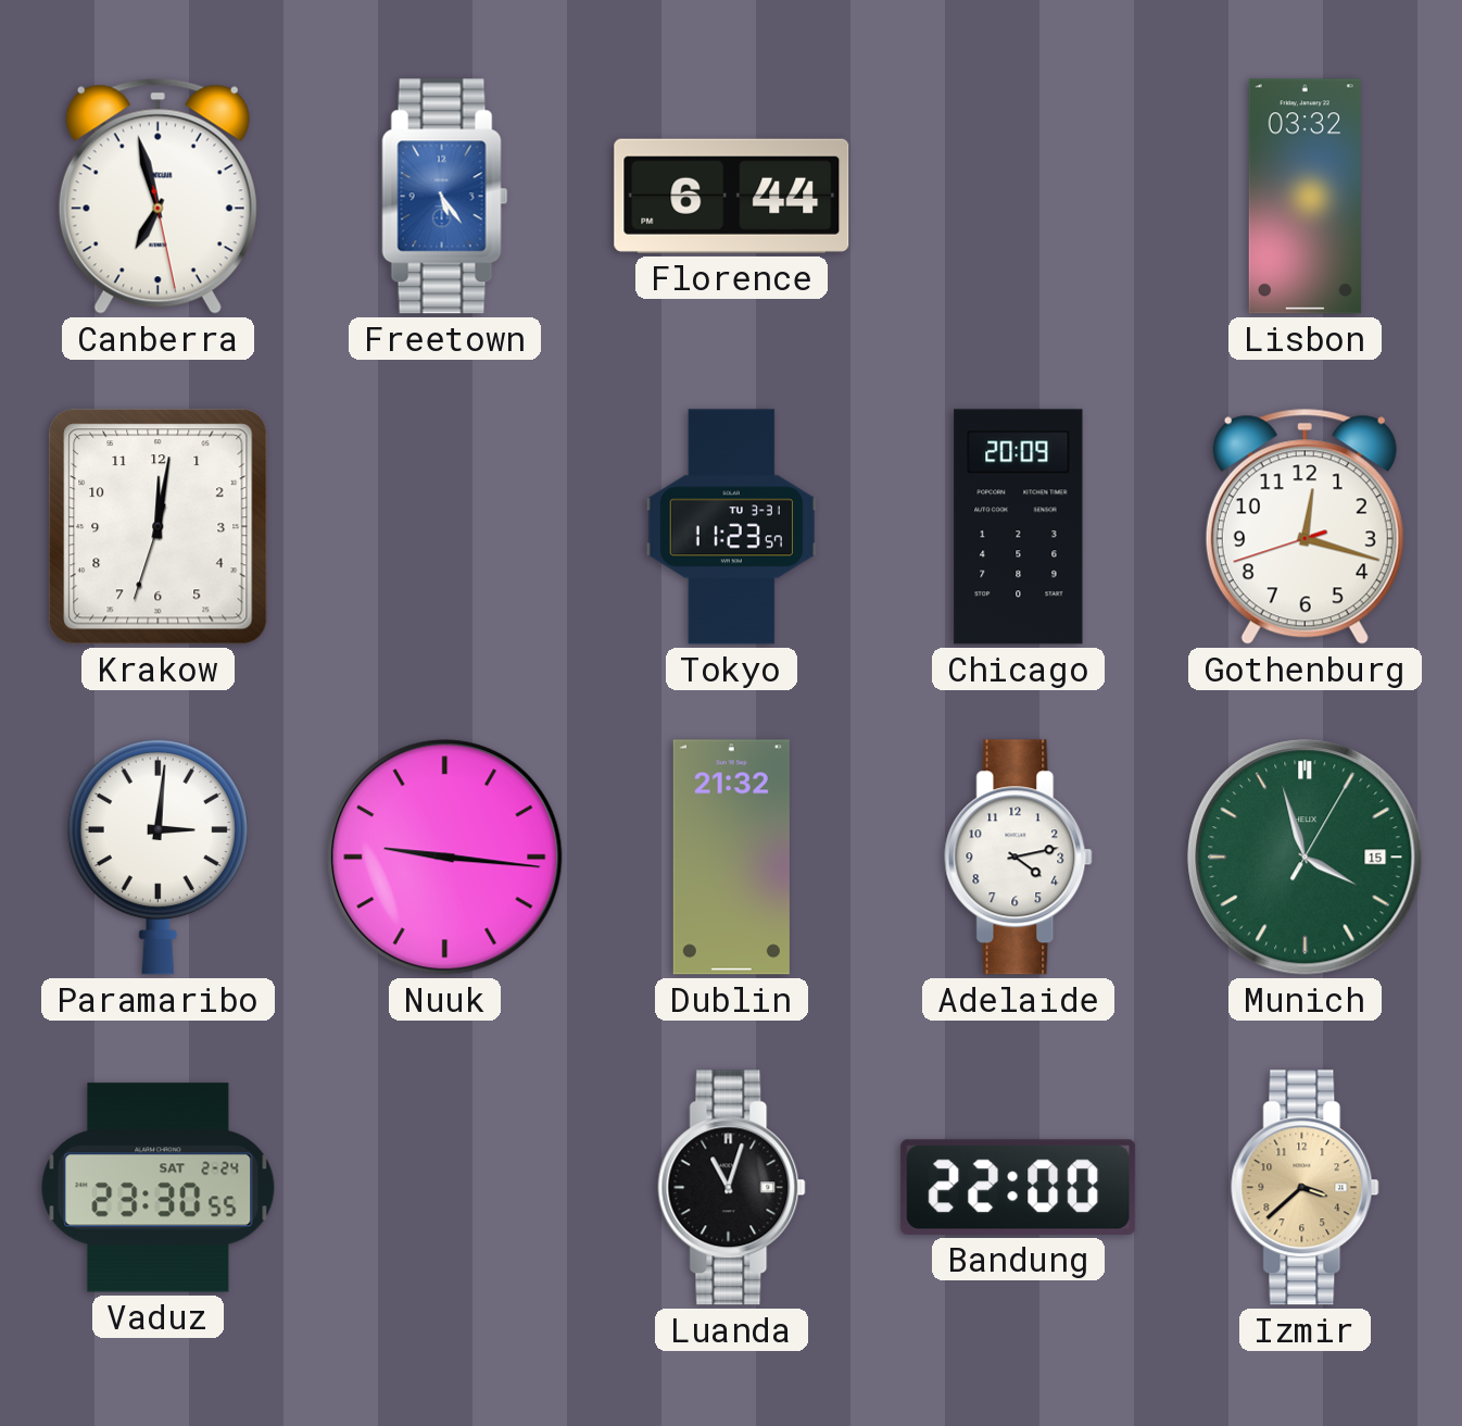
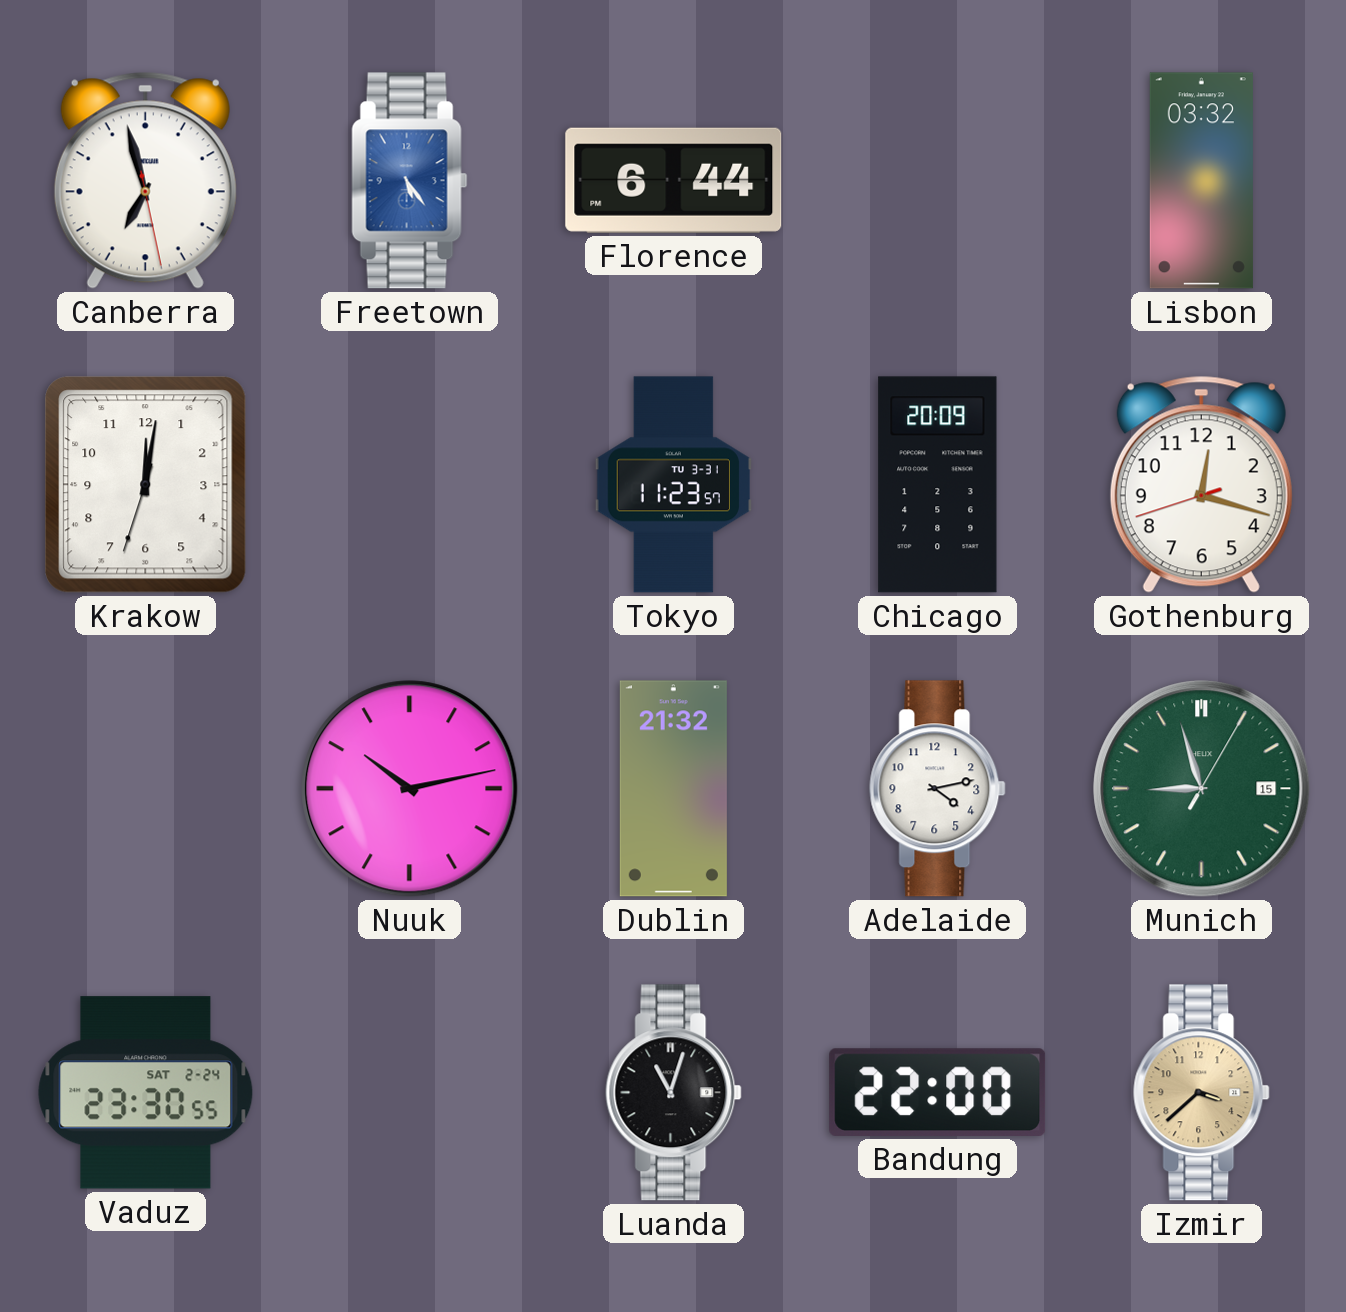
Paramaribo: 3:01 -> none
Nuuk: 9:16 -> 10:13
Munich: 3:57 -> 8:57
